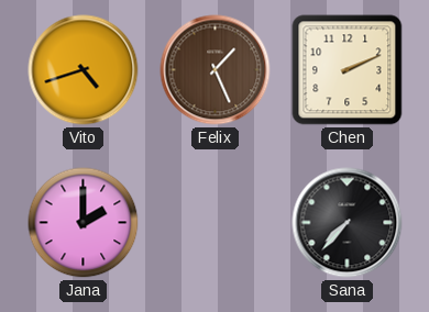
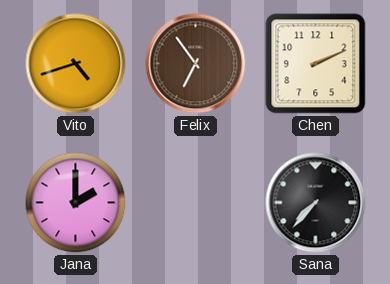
Felix: 1:26 -> 6:54
